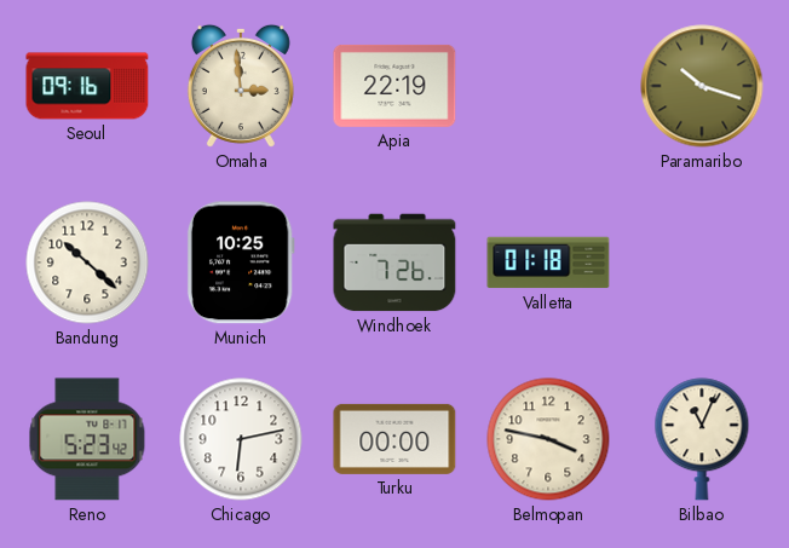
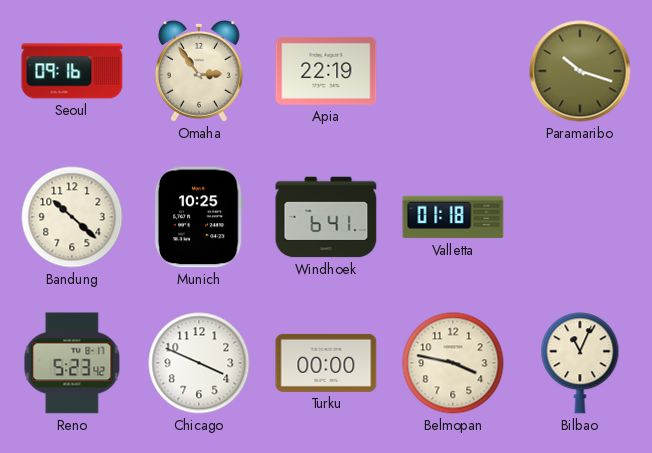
Omaha: 2:59 -> 2:54
Windhoek: 7:26 -> 6:41
Chicago: 6:13 -> 3:49
